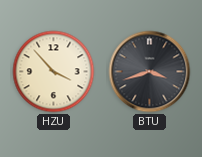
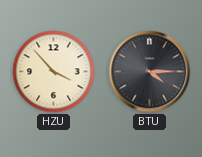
BTU: 3:42 -> 4:15
